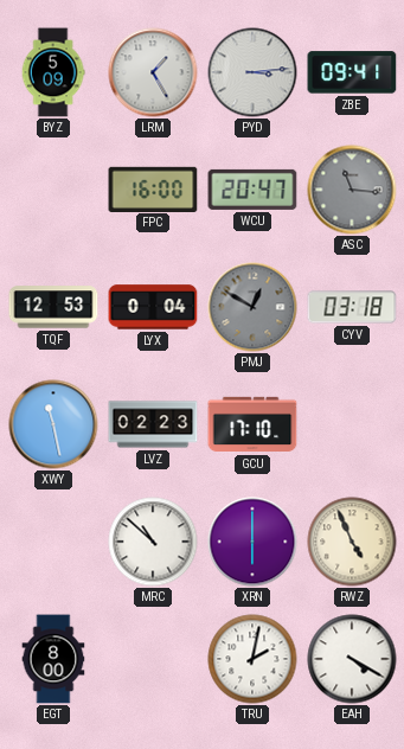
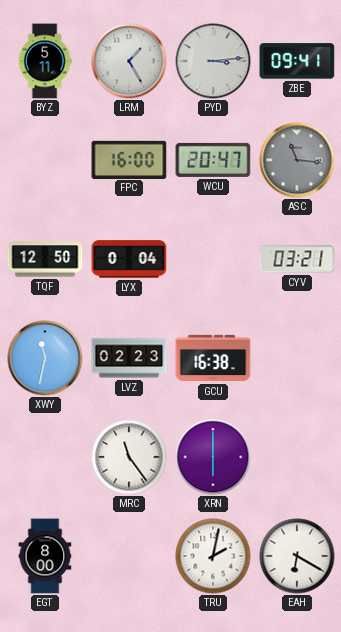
BYZ: 5:09 -> 5:11
TQF: 12:53 -> 12:50
PMJ: 12:50 -> none
CYV: 03:18 -> 03:21
XWY: 11:28 -> 11:32
GCU: 17:10 -> 16:38
MRC: 10:52 -> 11:24
RWZ: 4:56 -> none
EAH: 4:20 -> 6:20
